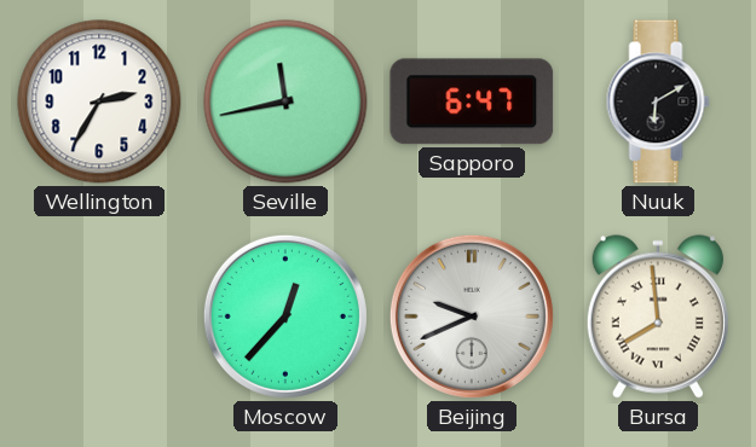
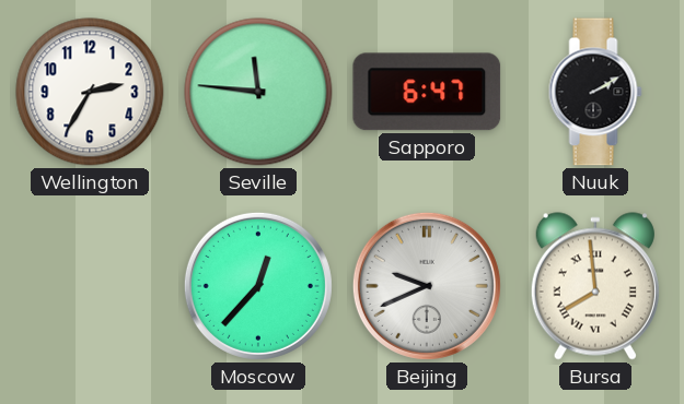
Seville: 11:43 -> 11:46
Nuuk: 6:10 -> 2:10
